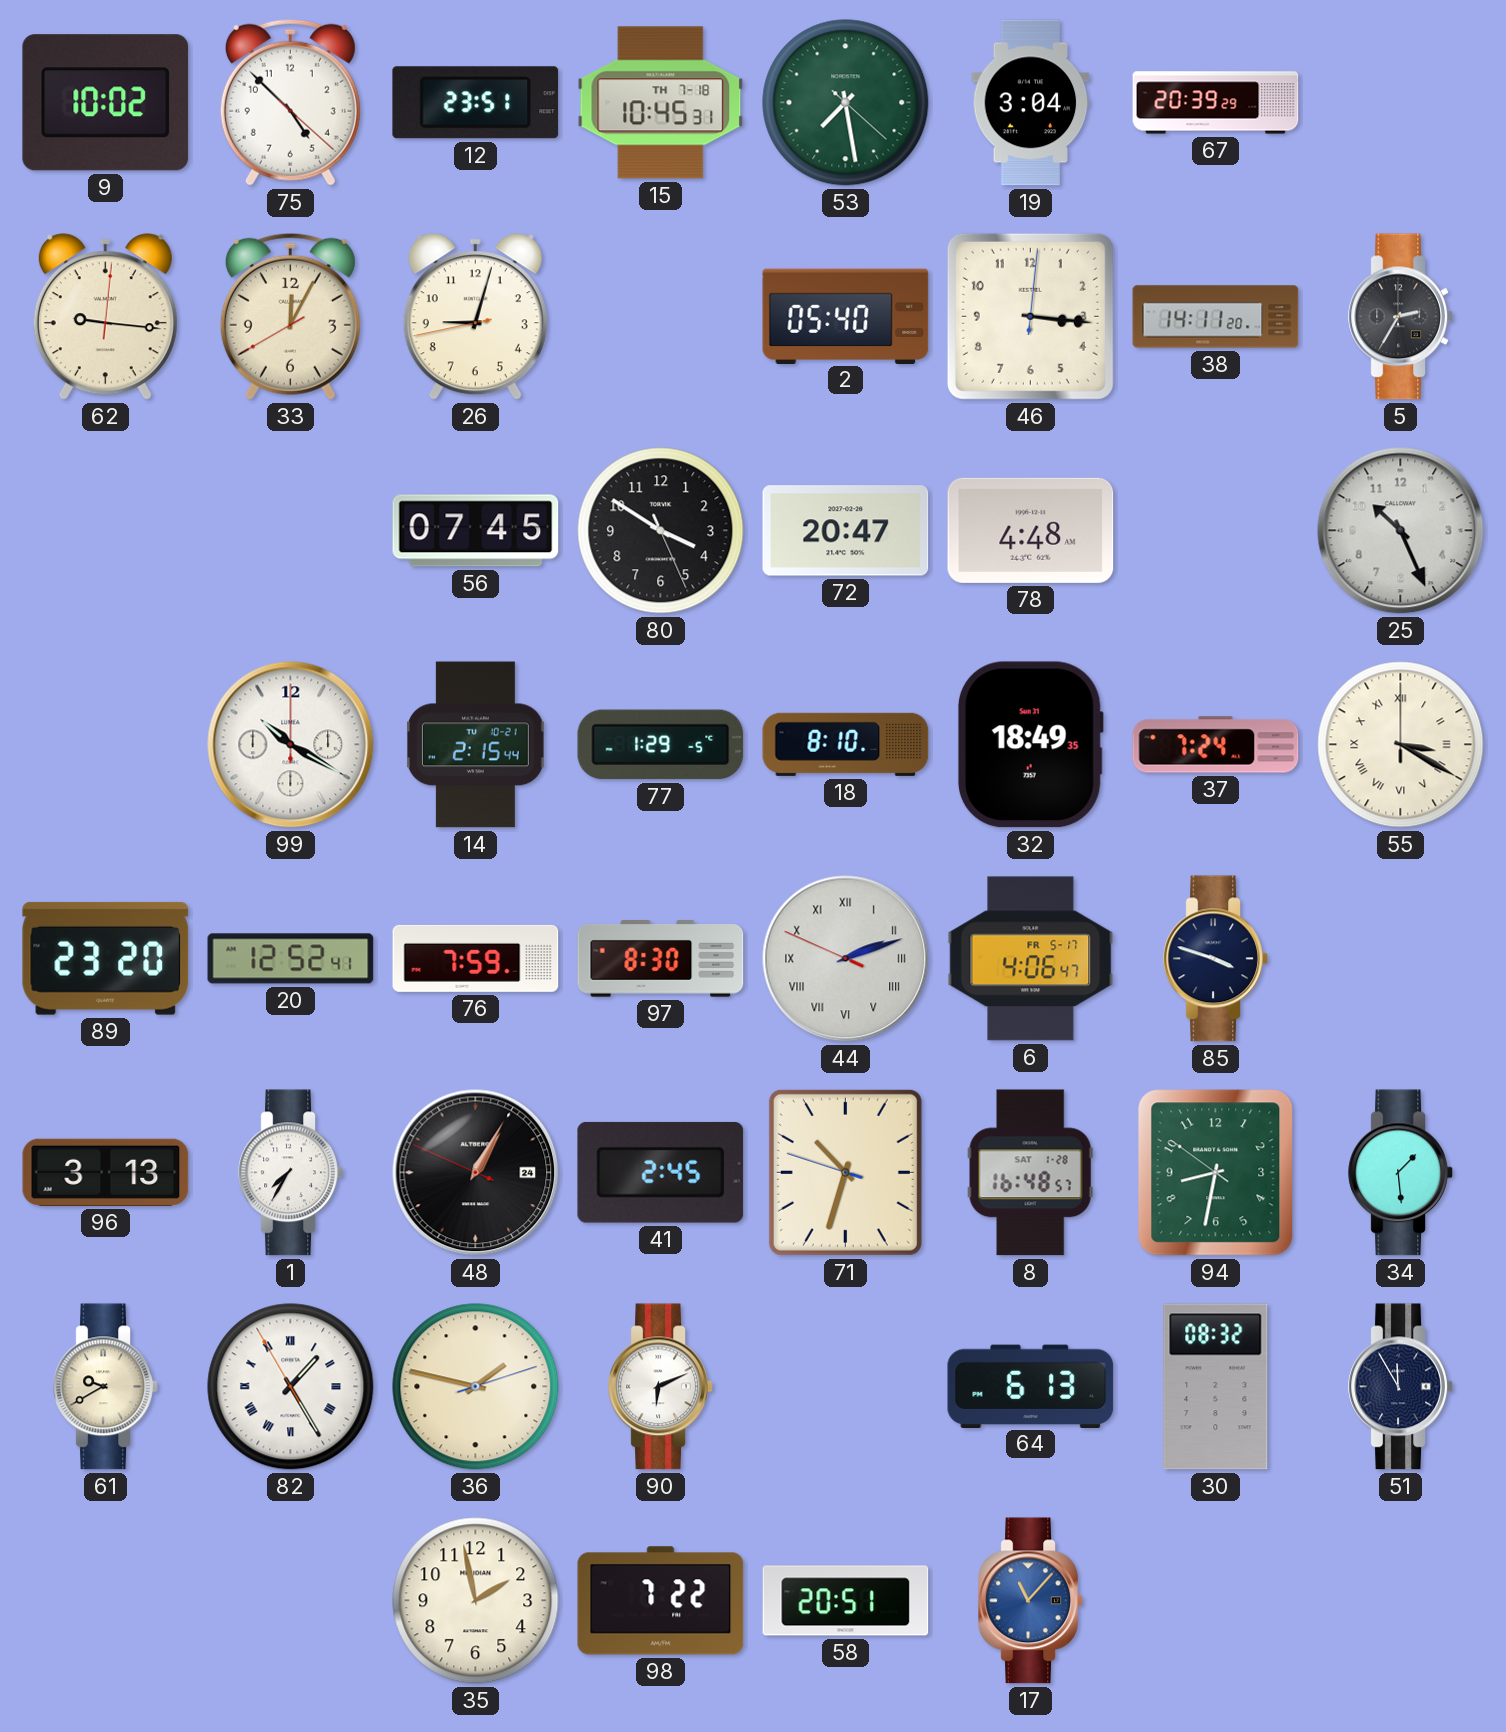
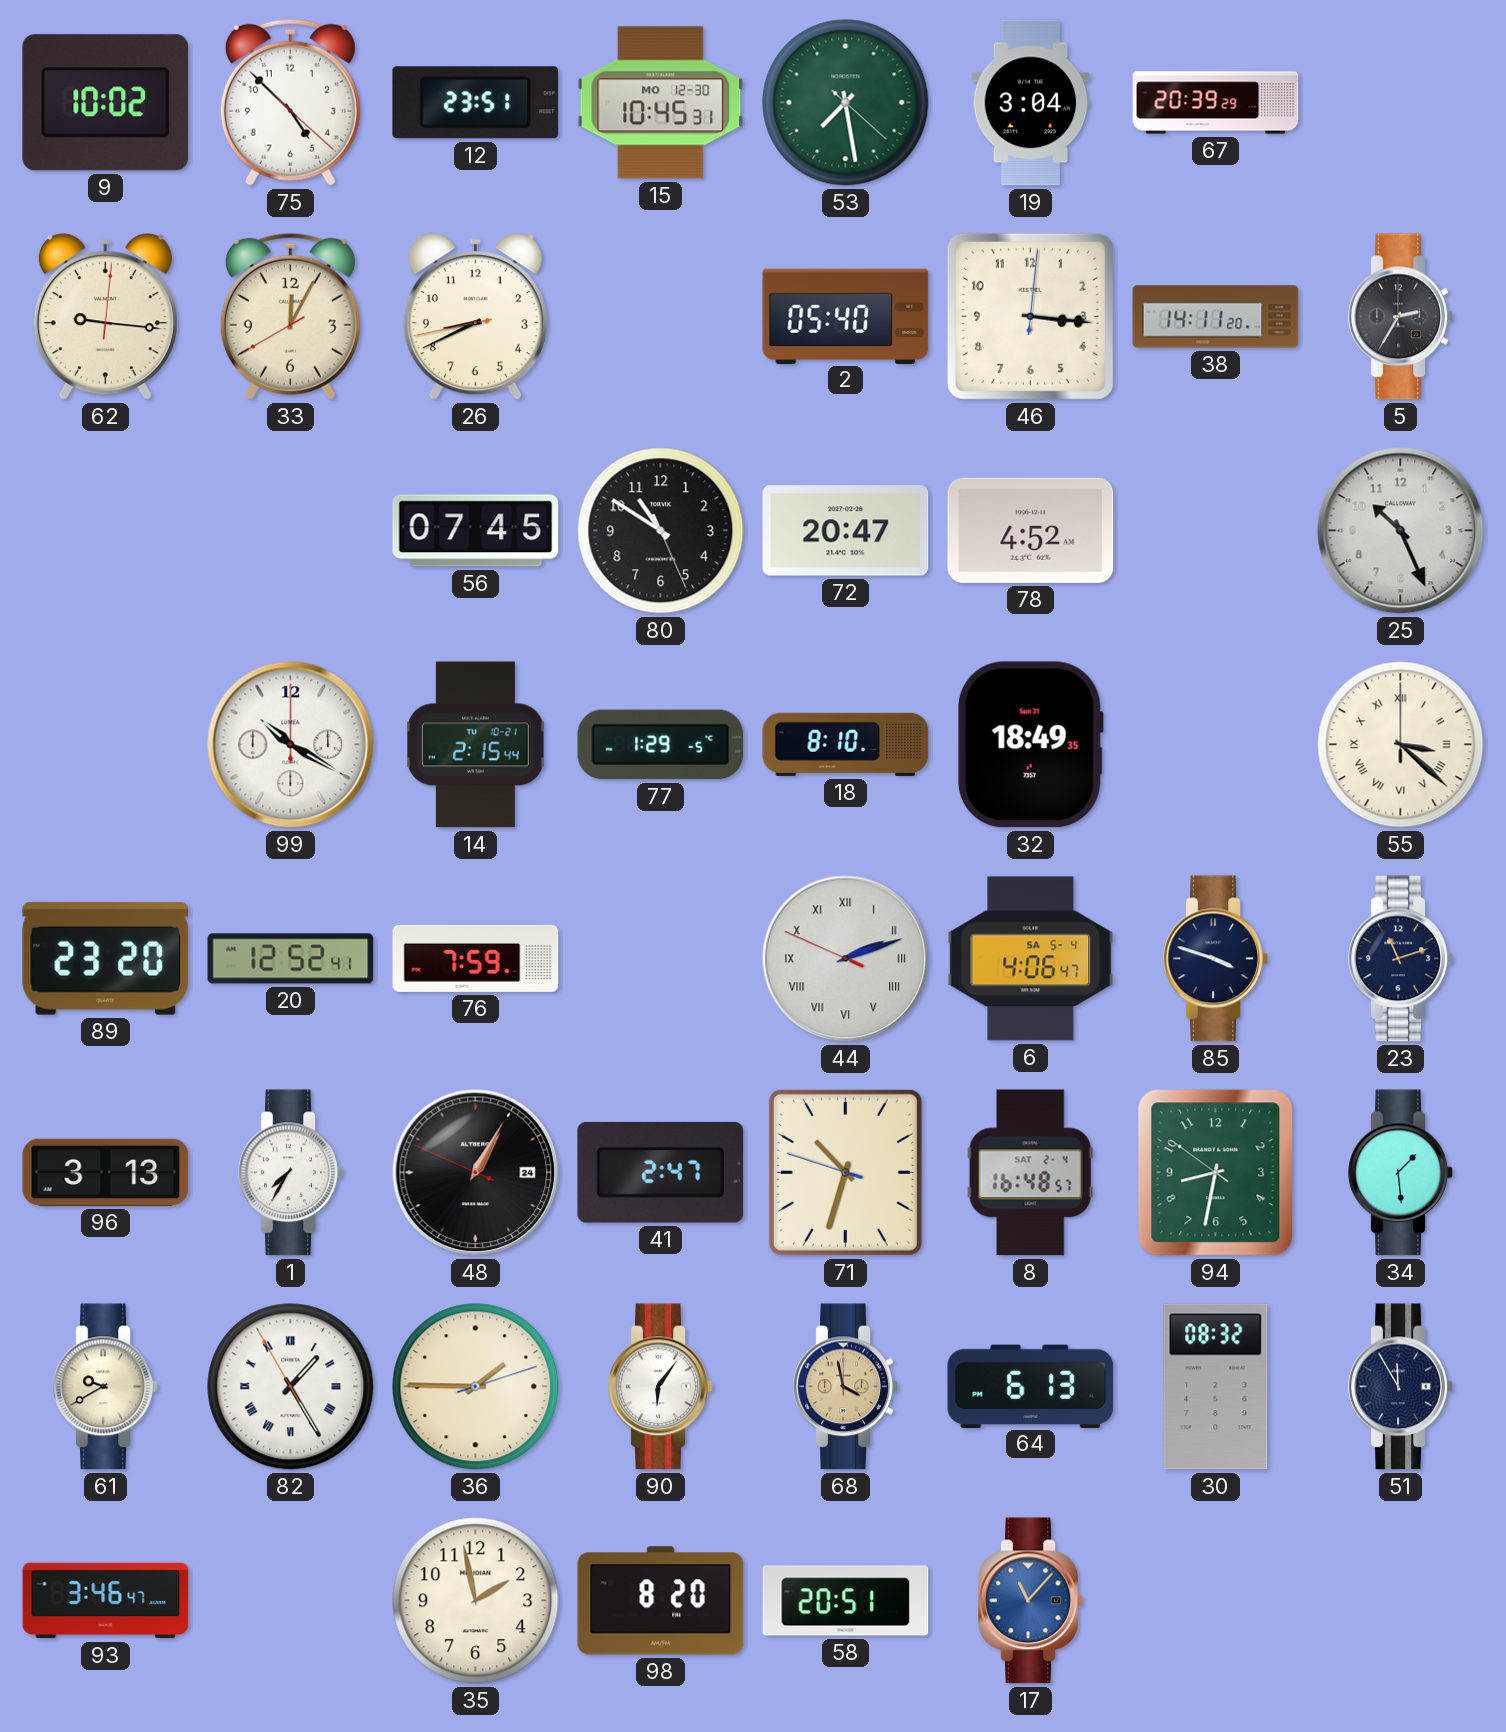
15 date: TH 7-18 -> MO 12-30
26: 9:02 -> 8:40
80: 3:50 -> 10:50
78: 4:48 -> 4:52
37: 7:24 -> none
55: 3:20 -> 3:22
97: 8:30 -> none
6 date: FR 5-17 -> SA 5-4
23: none -> 11:12
41: 2:45 -> 2:47
8 date: SAT 1-28 -> SAT 2-4
36: 1:47 -> 1:45
90: 6:11 -> 6:06
68: none -> 3:58
93: none -> 3:46
98: 7:22 -> 8:20
